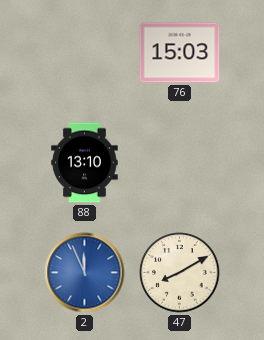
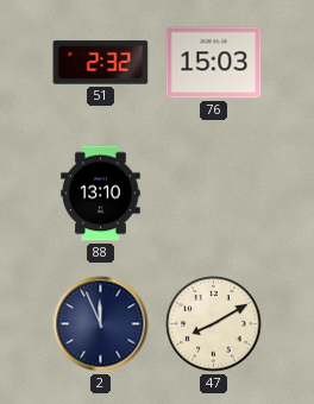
51: none -> 2:32
2 dial: blue -> navy
